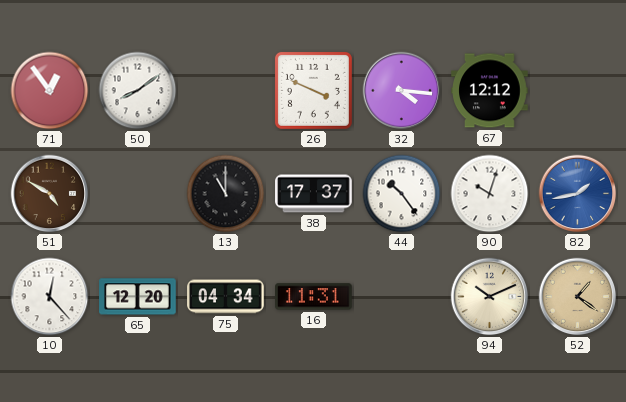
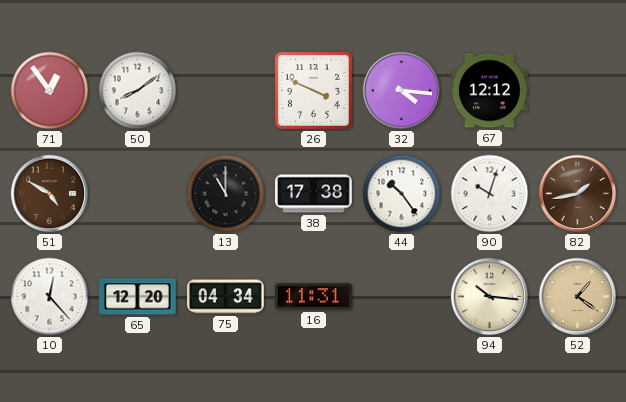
38: 17:37 -> 17:38
82 dial: blue -> brown
94: 10:11 -> 10:16
